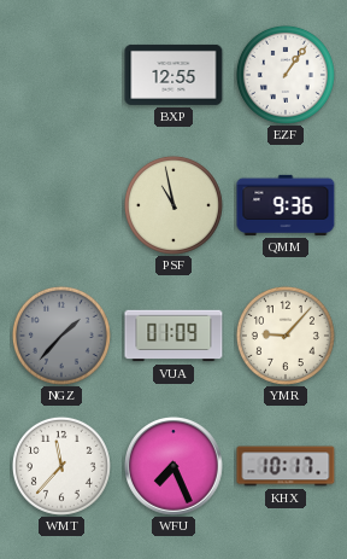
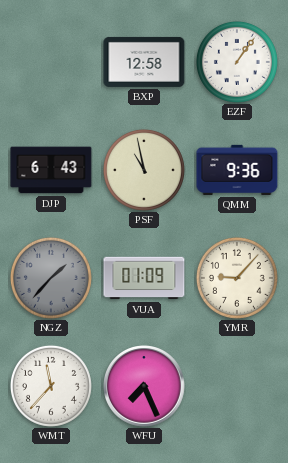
BXP: 12:55 -> 12:58
DJP: none -> 6:43
KHX: 10:17 -> none
